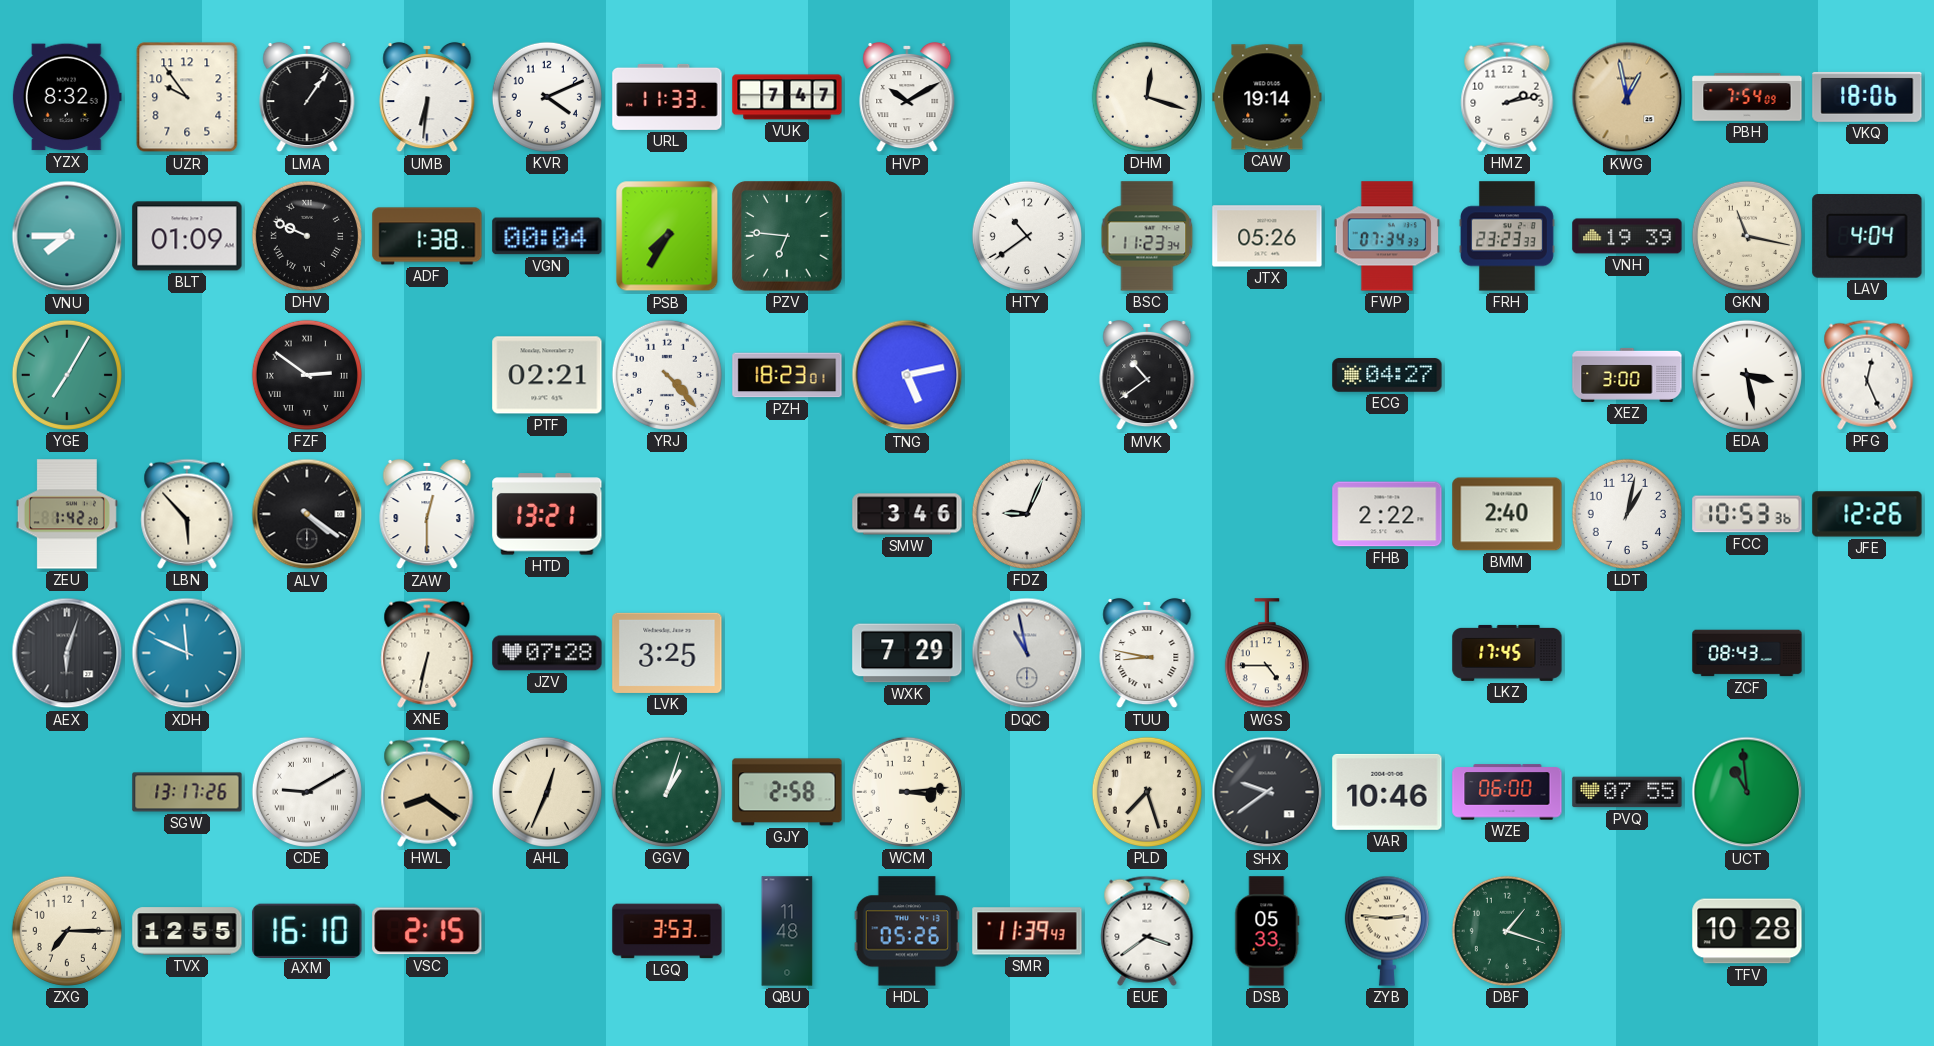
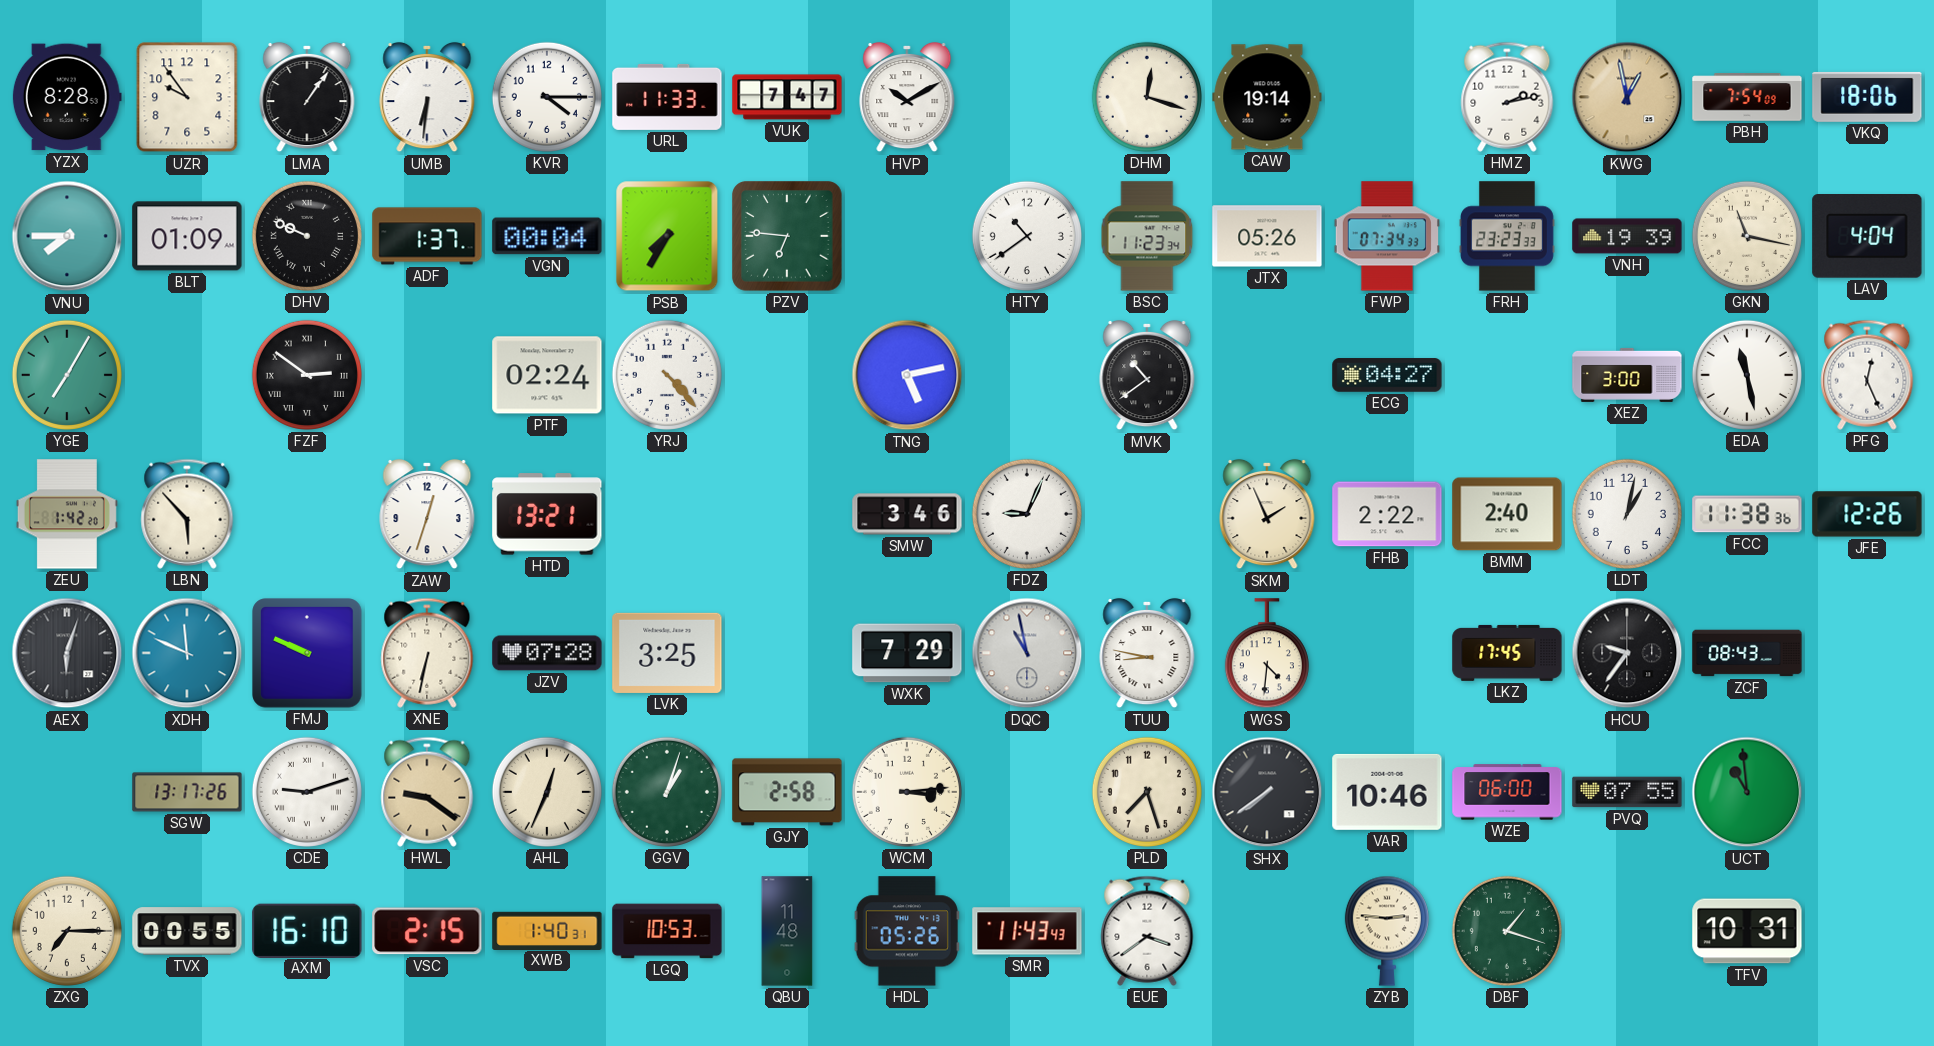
YZX: 8:32 -> 8:28
KVR: 4:11 -> 4:15
ADF: 1:38 -> 1:37
PTF: 02:21 -> 02:24
PZH: 18:23 -> none
EDA: 3:28 -> 11:28
ALV: 4:21 -> none
ZAW: 12:30 -> 12:33
SKM: none -> 1:56
FCC: 10:53 -> 11:38
FMJ: none -> 9:49
WGS: 4:45 -> 4:31
HCU: none -> 9:36
CDE: 9:10 -> 9:12
HWL: 8:21 -> 9:21
SHX: 9:39 -> 7:39
TVX: 12:55 -> 00:55
XWB: none -> 1:40
LGQ: 3:53 -> 10:53
SMR: 11:39 -> 11:43
DSB: 05:33 -> none
TFV: 10:28 -> 10:31
